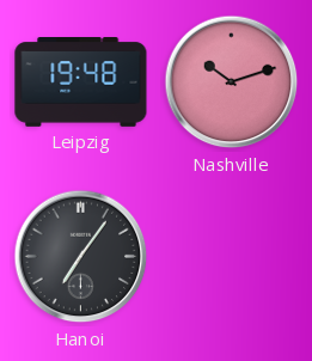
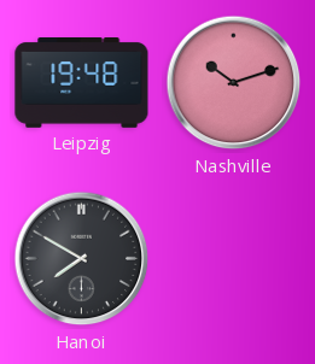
Hanoi: 7:06 -> 7:50
